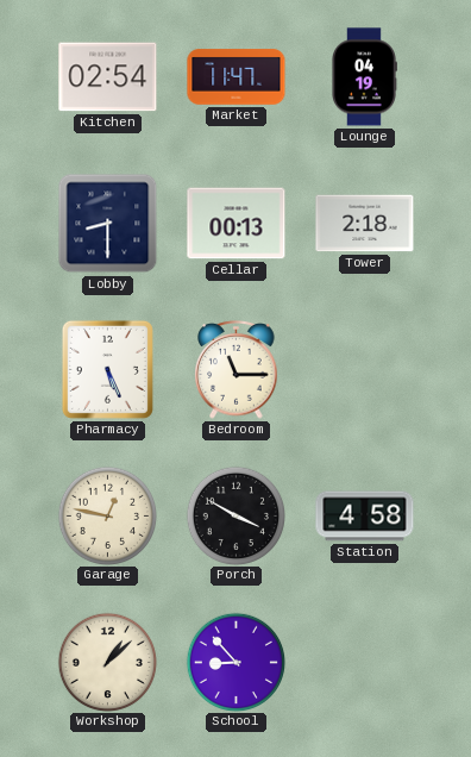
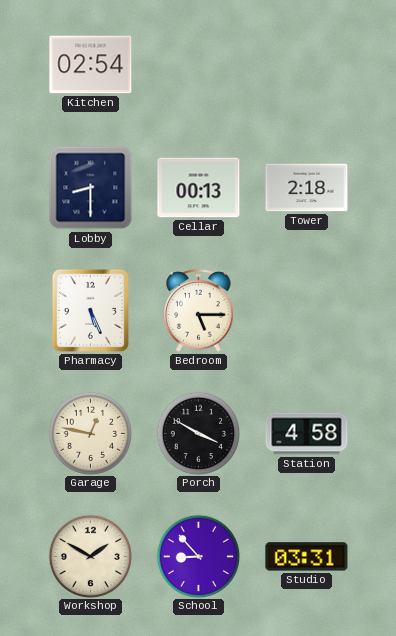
Market: 11:47 -> none
Lounge: 04:19 -> none
Bedroom: 11:15 -> 5:15
Workshop: 1:08 -> 1:50
Studio: none -> 03:31
